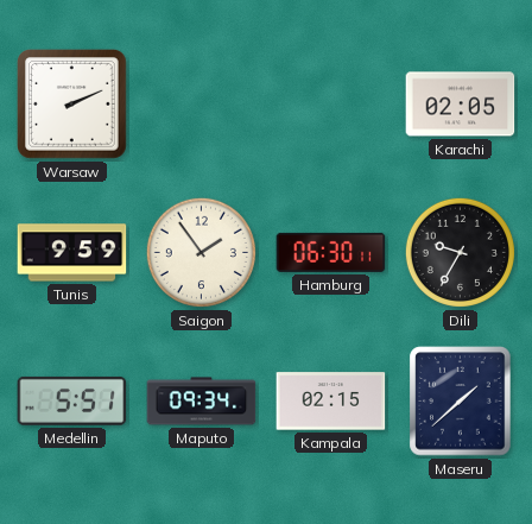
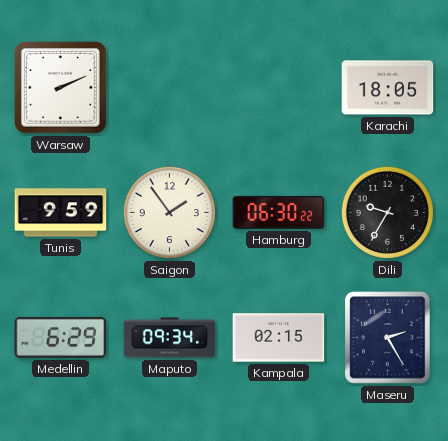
Karachi: 02:05 -> 18:05
Hamburg: 06:30:11 -> 06:30:22
Medellin: 5:51 -> 6:29
Maseru: 1:38 -> 2:25
